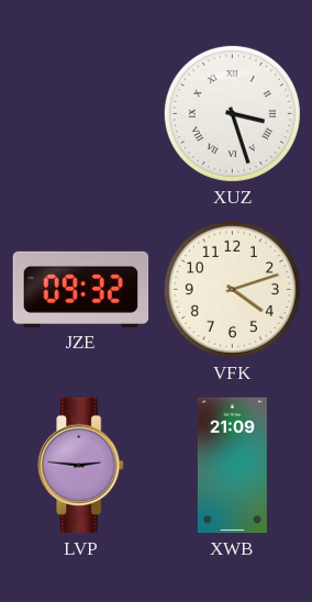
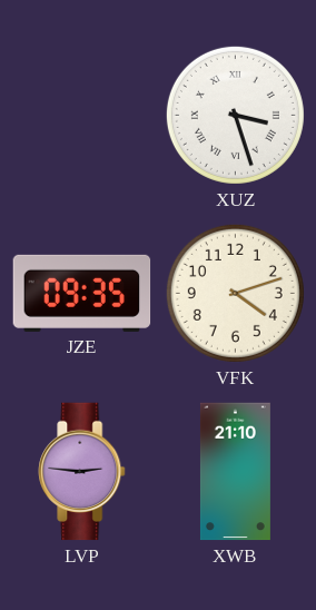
JZE: 09:32 -> 09:35
XWB: 21:09 -> 21:10
